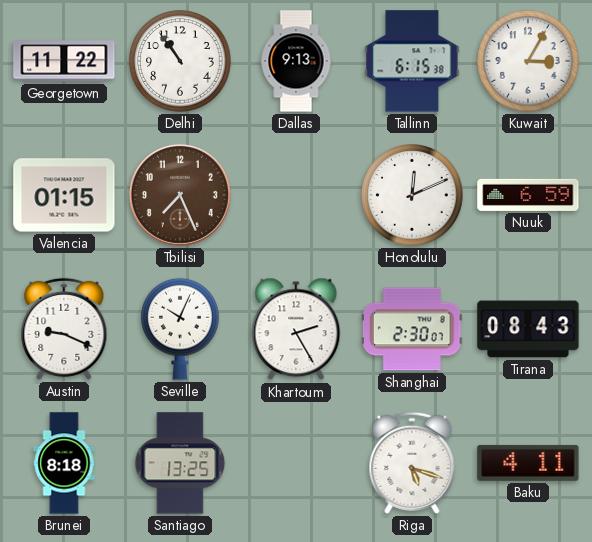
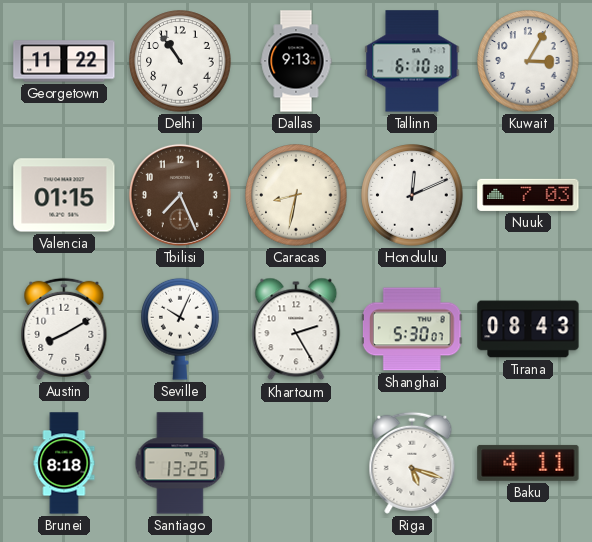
Tallinn: 6:15 -> 6:10
Caracas: none -> 8:32
Nuuk: 6:59 -> 7:03
Austin: 9:19 -> 8:10
Shanghai: 2:30 -> 5:30
